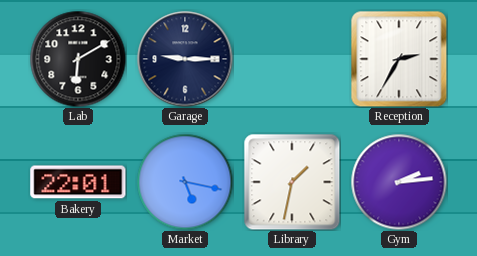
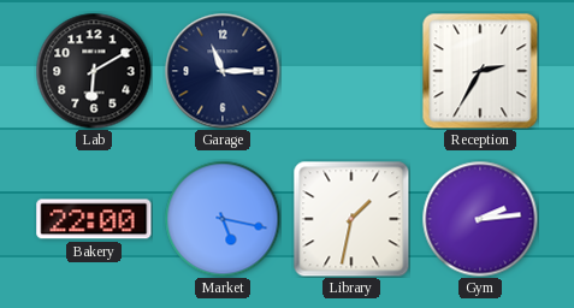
Garage: 9:15 -> 11:15
Bakery: 22:01 -> 22:00
